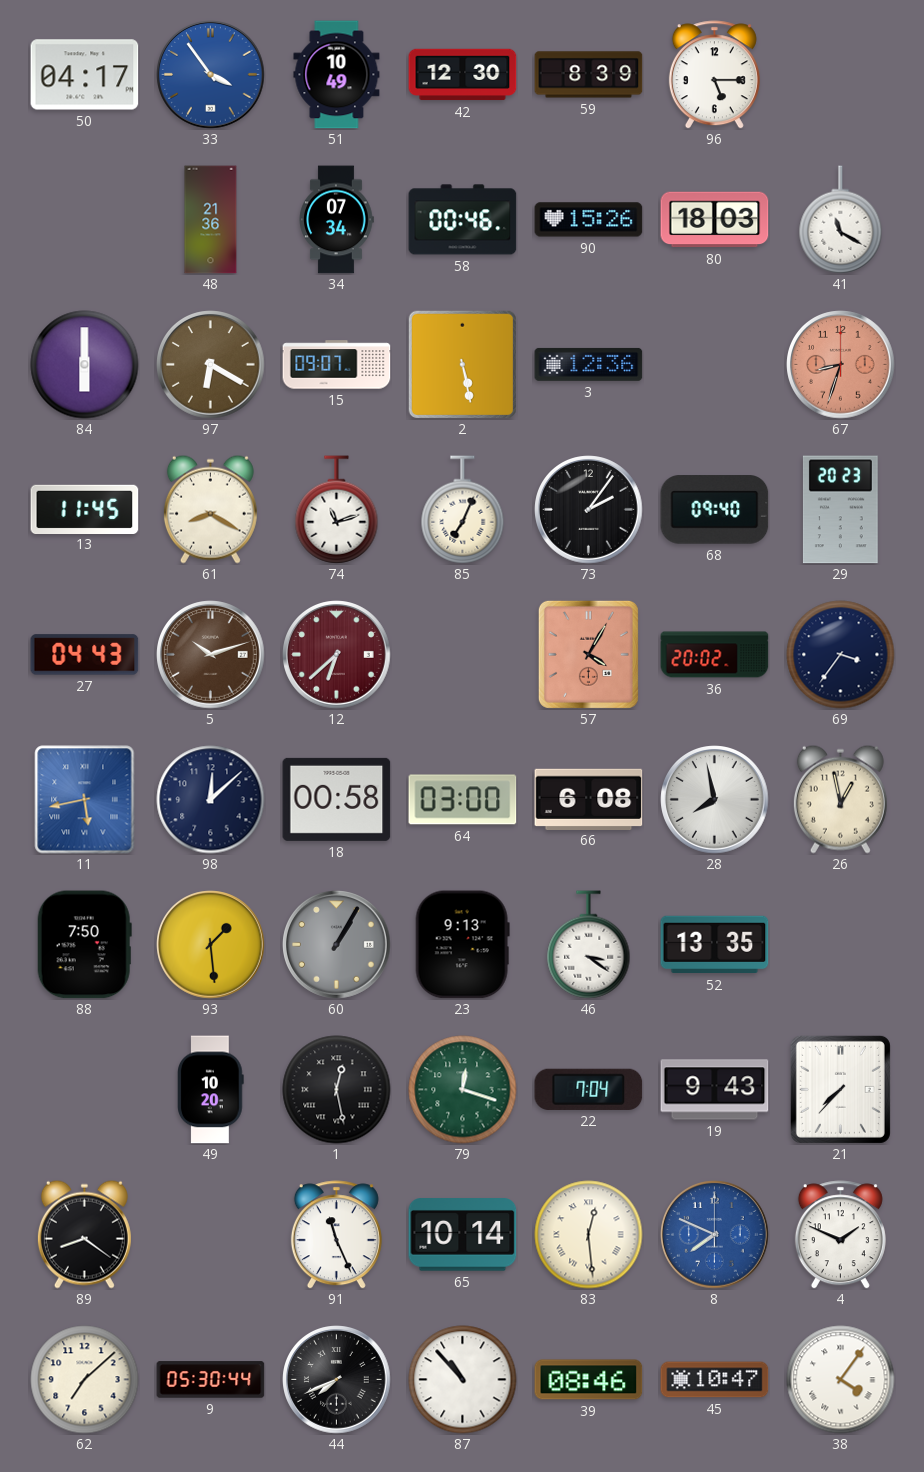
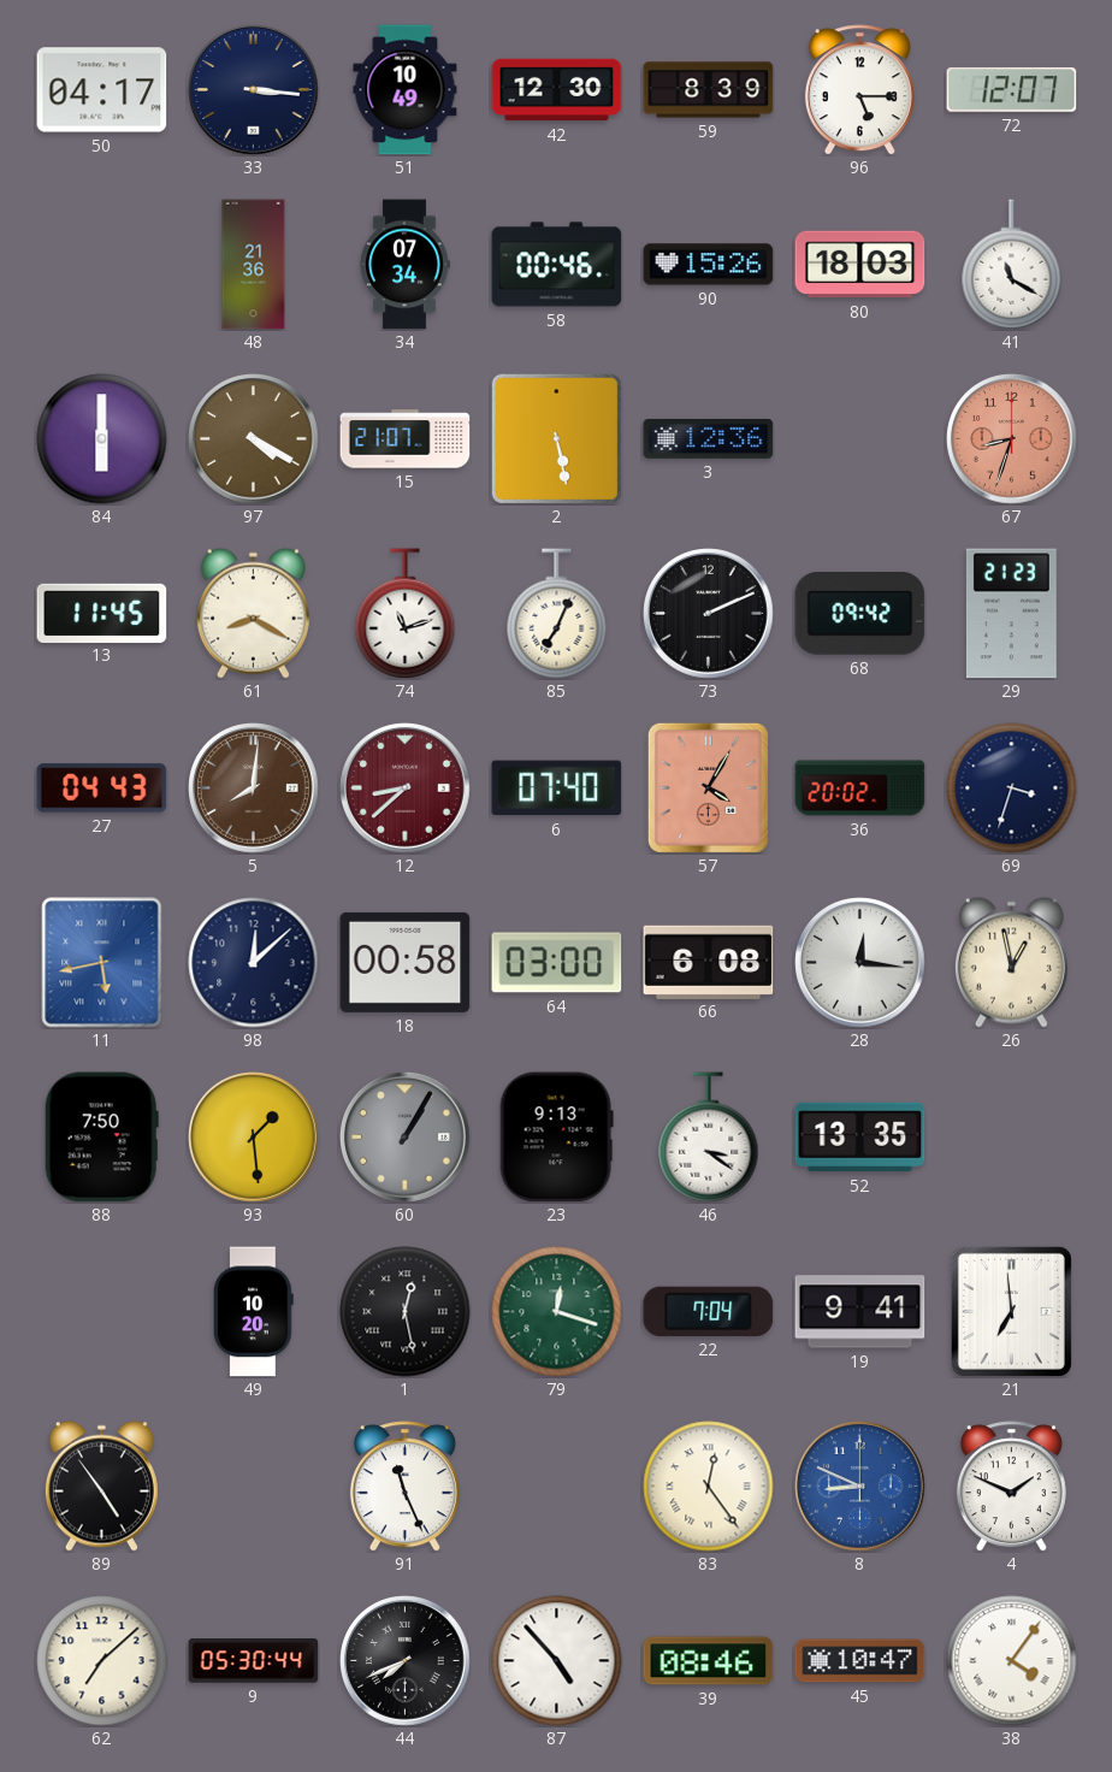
33: 3:54 -> 3:16
33 dial: blue -> navy
72: none -> 12:07
97: 6:20 -> 4:20
15: 09:07 -> 21:07
73: 2:06 -> 2:11
68: 09:40 -> 09:42
29: 20:23 -> 21:23
5: 10:12 -> 8:01
12: 6:38 -> 8:38
6: none -> 07:40
69: 3:36 -> 3:33
28: 7:58 -> 12:16
19: 9:43 -> 9:41
21: 7:37 -> 6:59
89: 8:21 -> 4:54
65: 10:14 -> none
83: 12:29 -> 12:24
8: 7:49 -> 8:49
87: 10:53 -> 4:53
